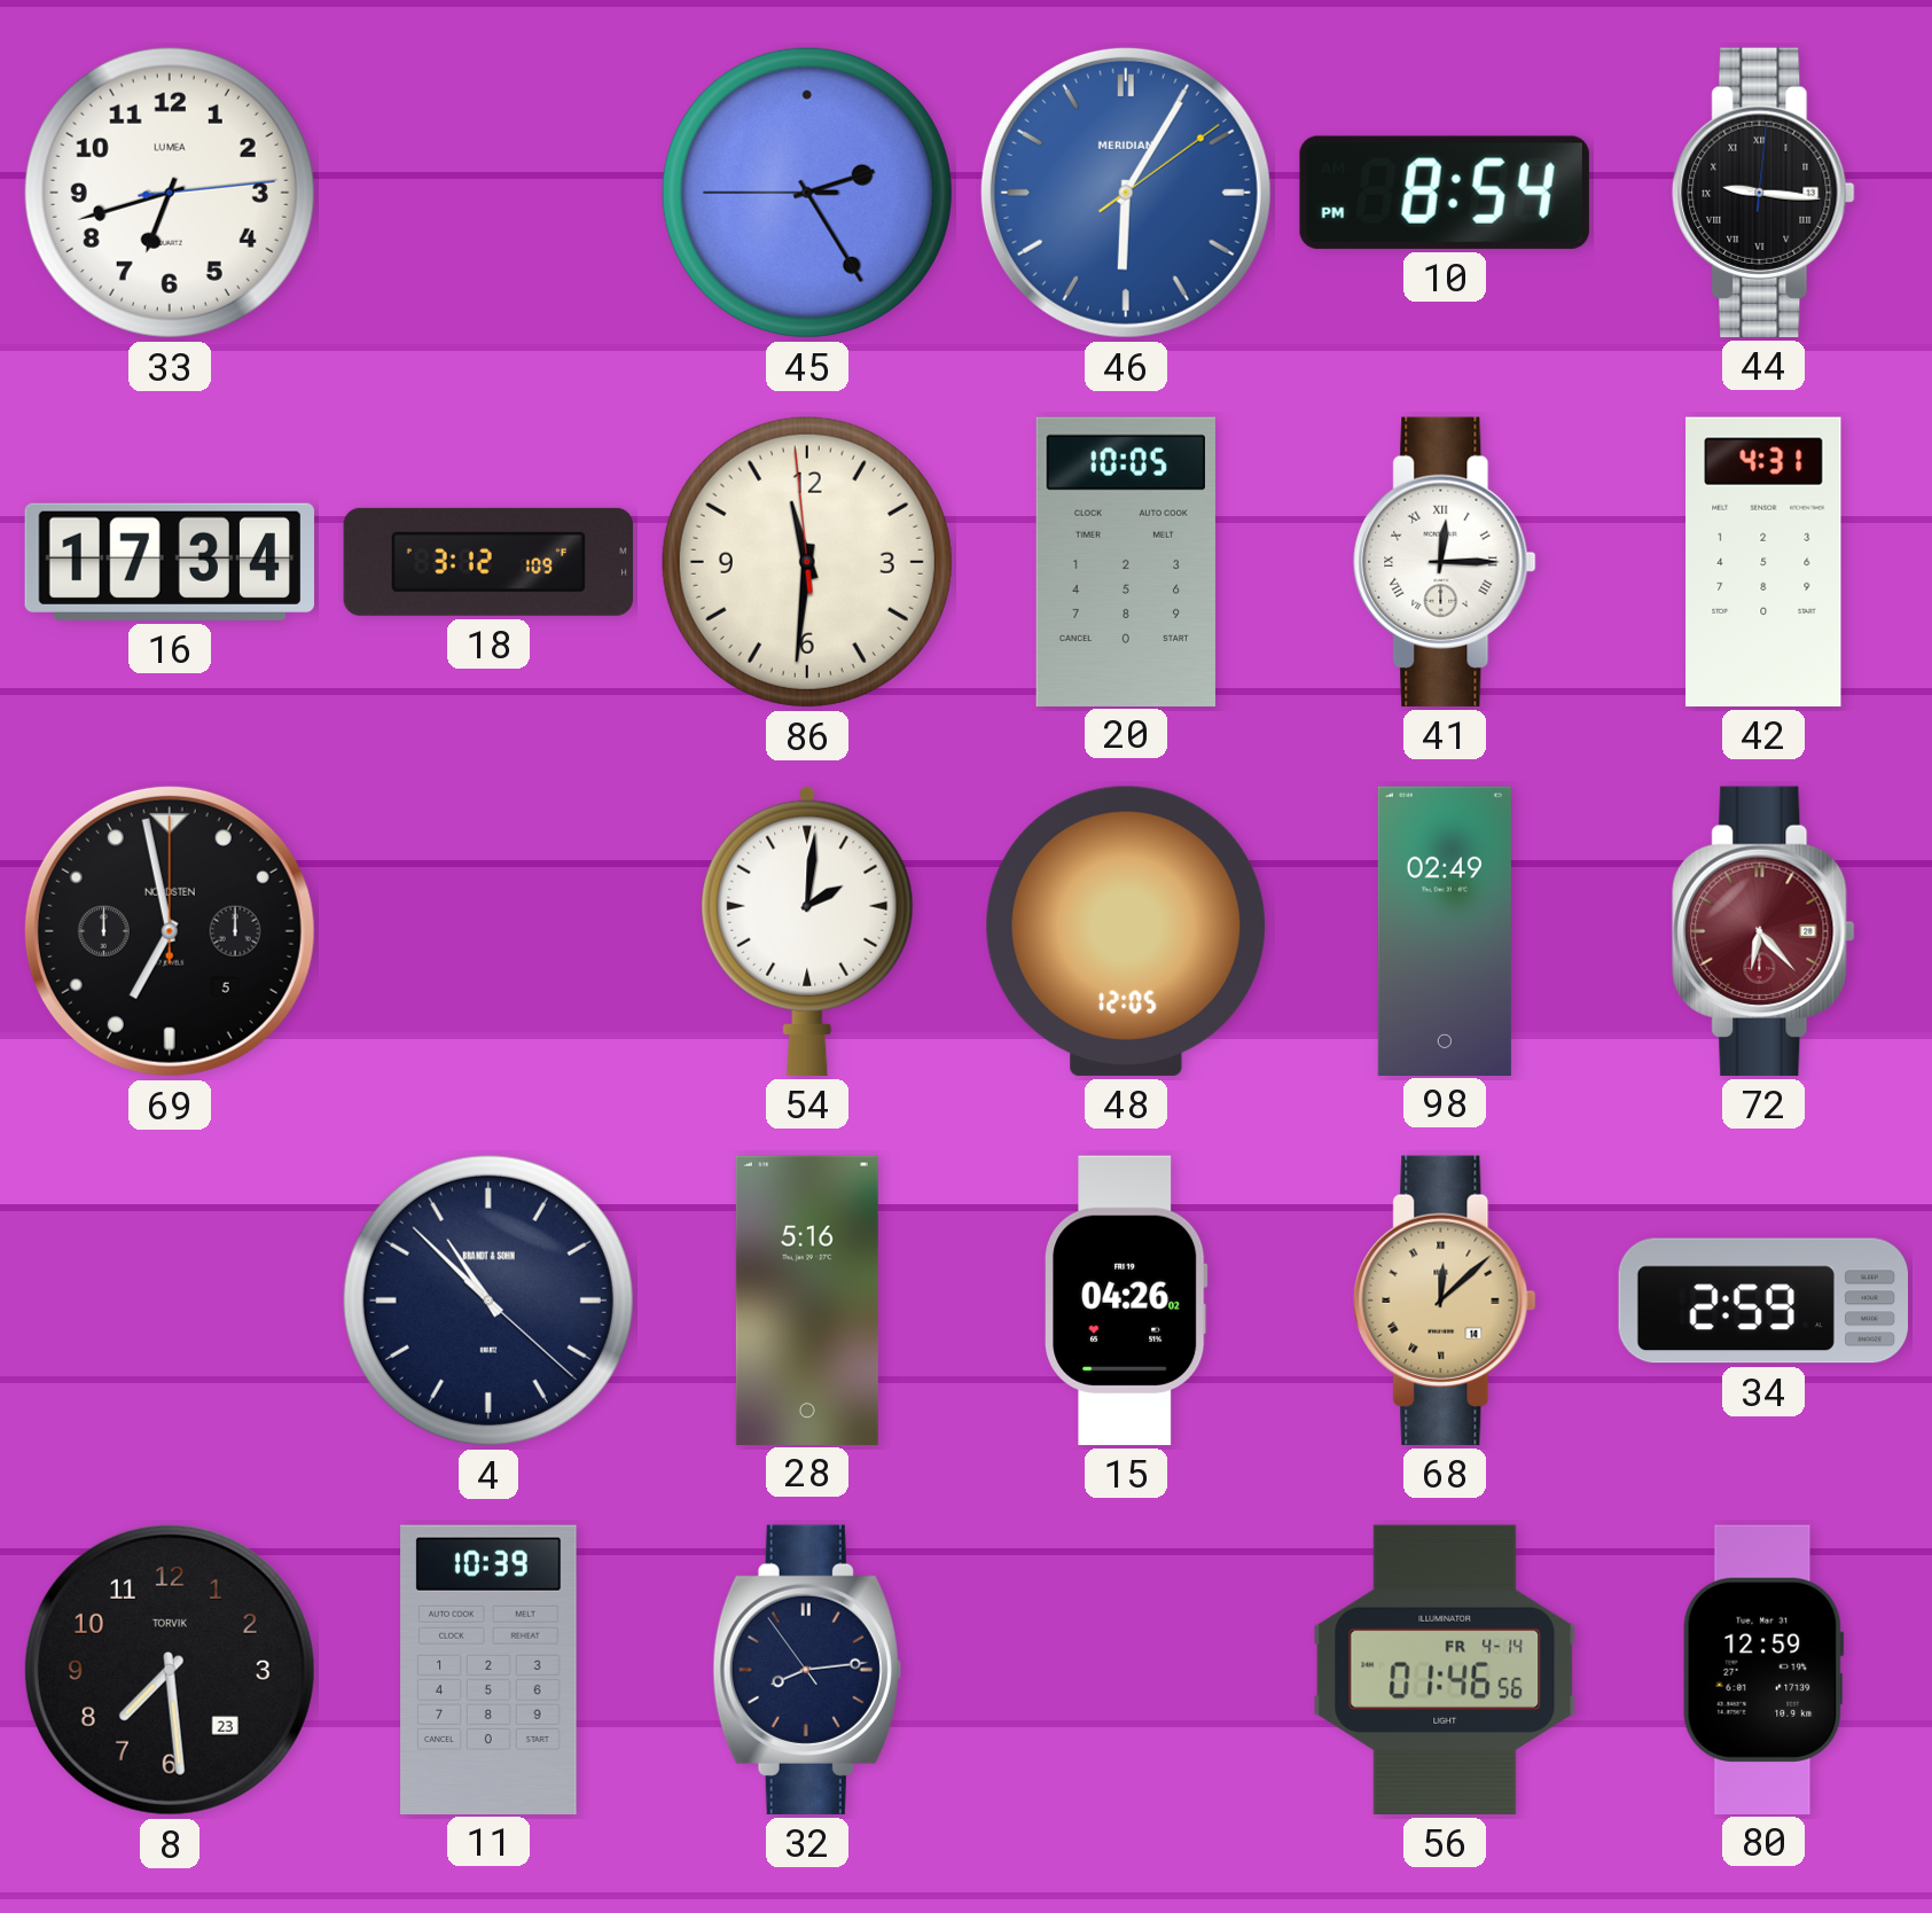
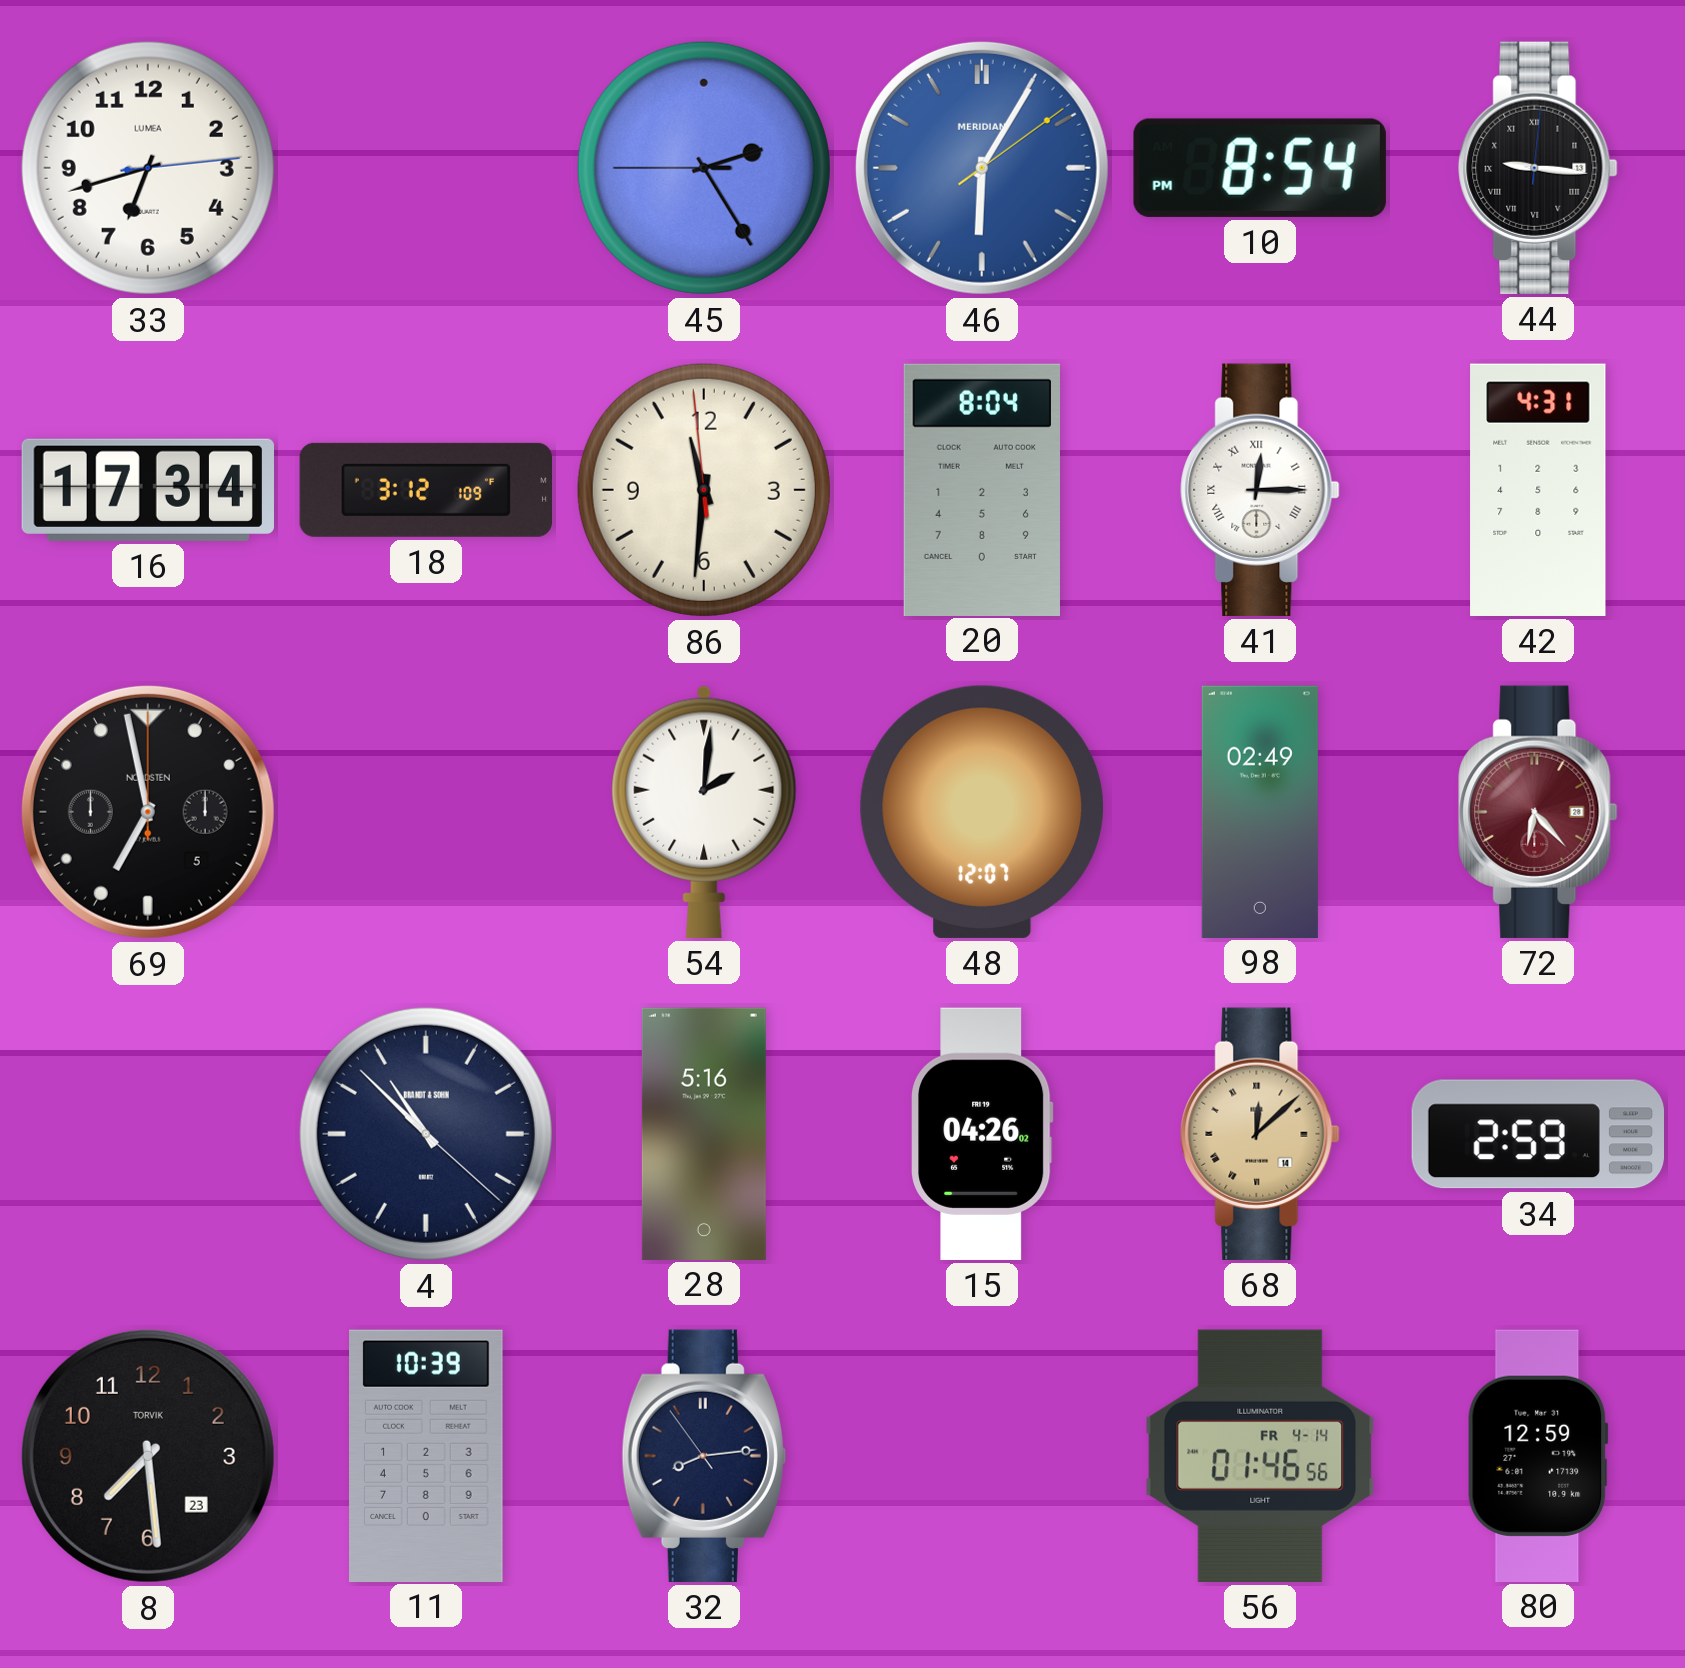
20: 10:05 -> 8:04
48: 12:05 -> 12:07
